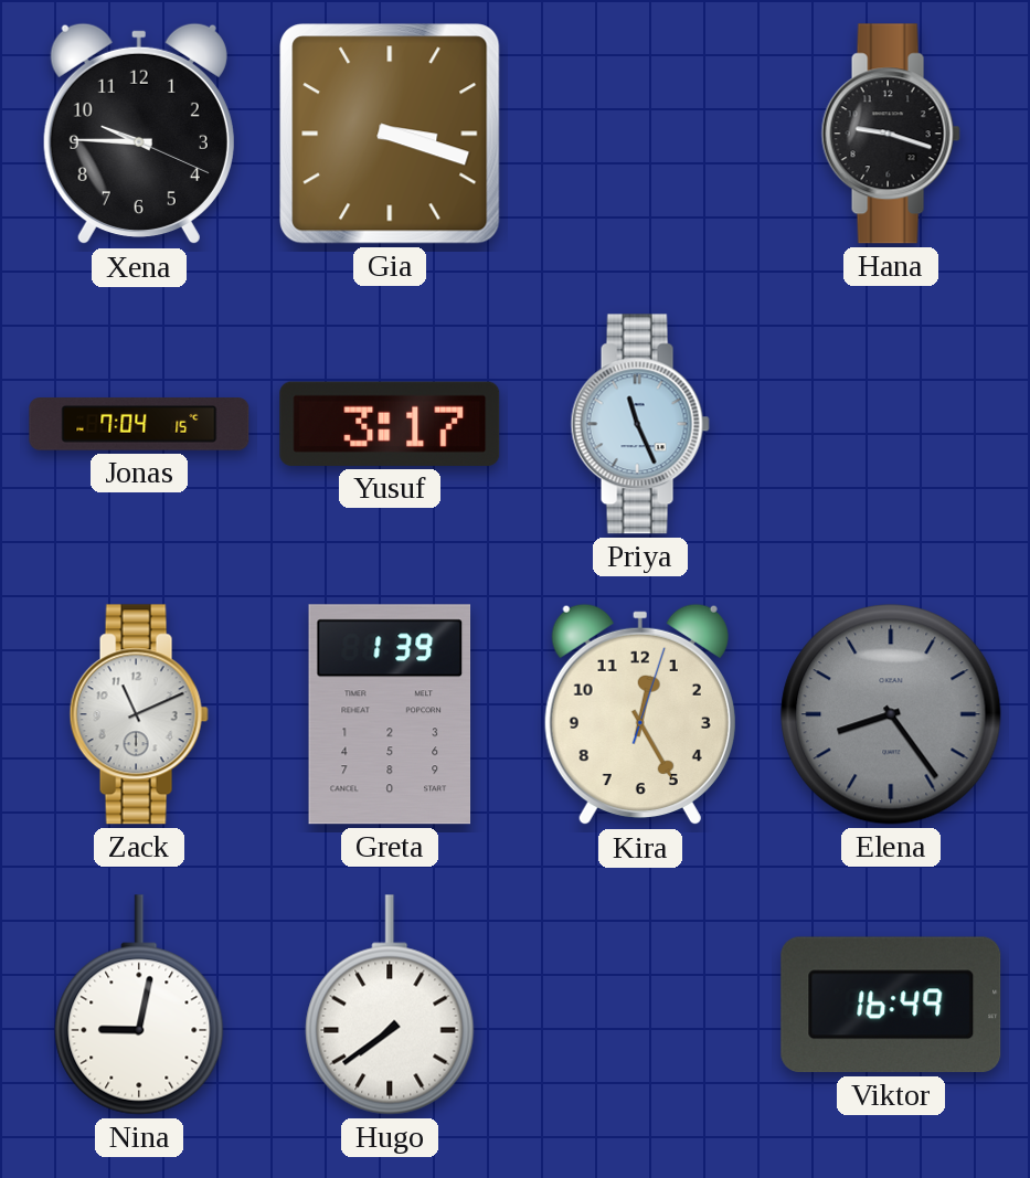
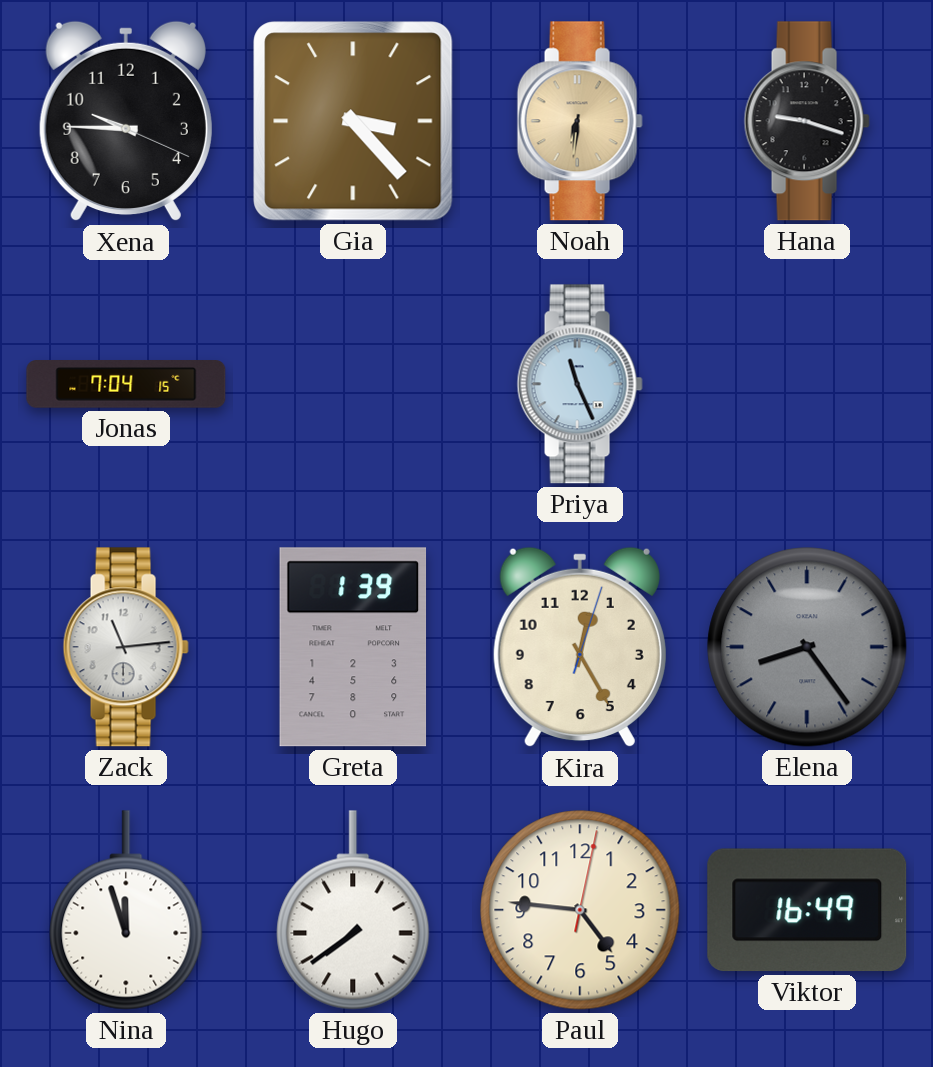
Gia: 3:18 -> 3:23
Noah: none -> 6:31
Yusuf: 3:17 -> none
Zack: 11:11 -> 11:14
Nina: 9:02 -> 11:57
Paul: none -> 4:46
